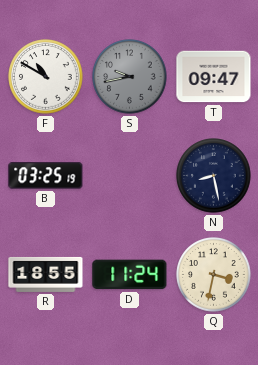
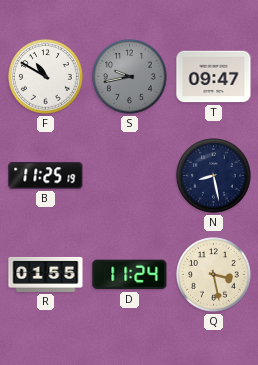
B: 03:25 -> 11:25
R: 18:55 -> 01:55
Q: 3:32 -> 3:28
